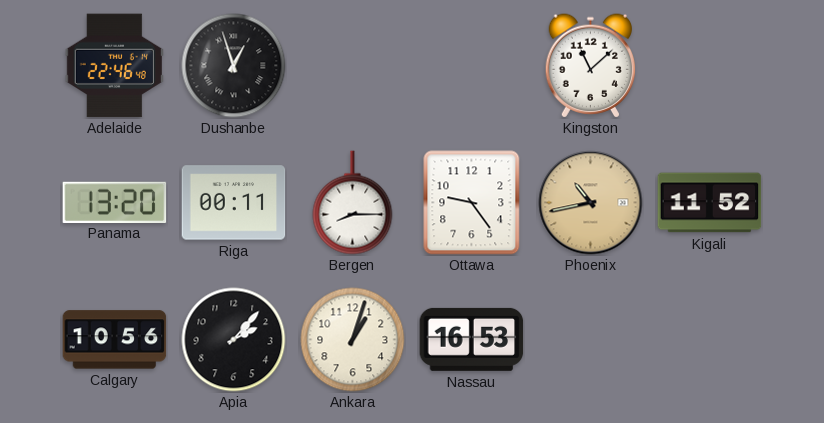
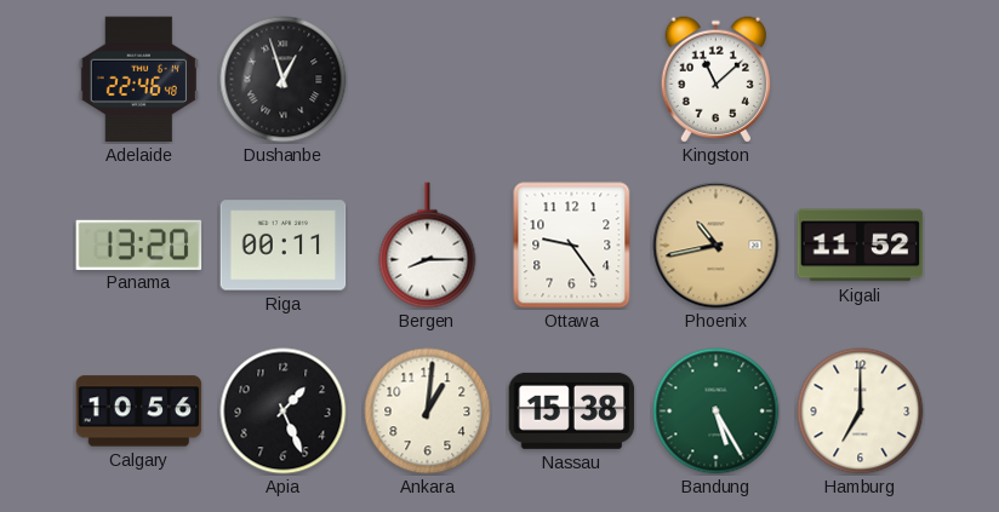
Apia: 2:07 -> 1:26
Ankara: 1:03 -> 1:01
Nassau: 16:53 -> 15:38
Bandung: none -> 5:25
Hamburg: none -> 7:00
